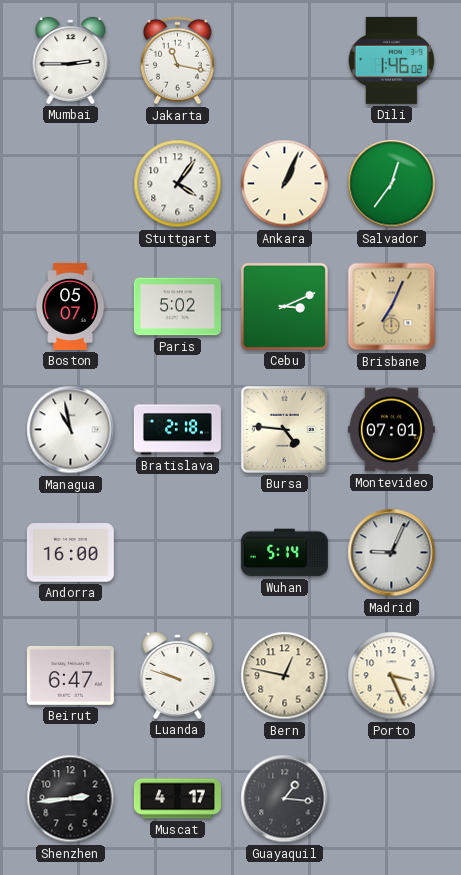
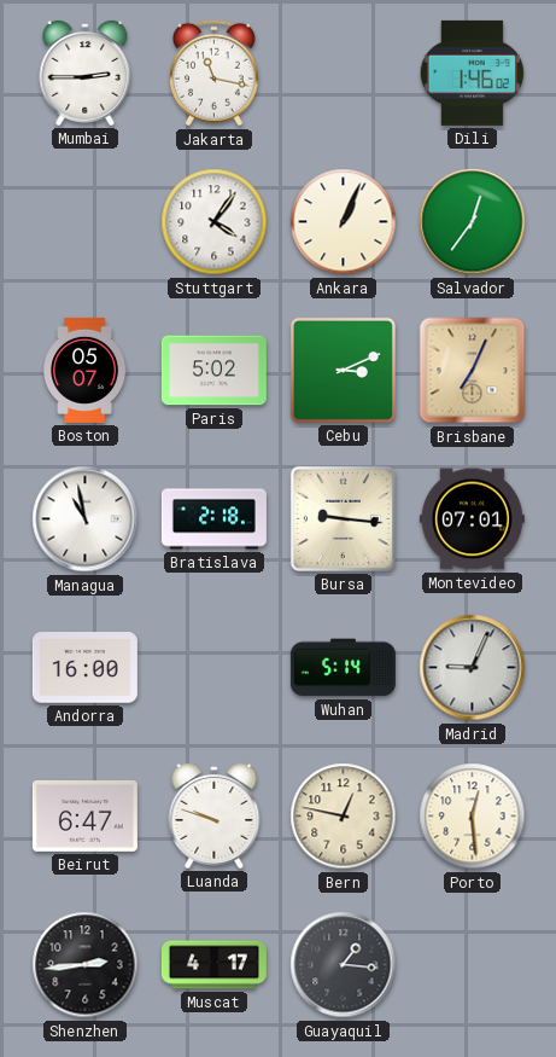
Bursa: 4:46 -> 9:16
Porto: 3:26 -> 12:29
